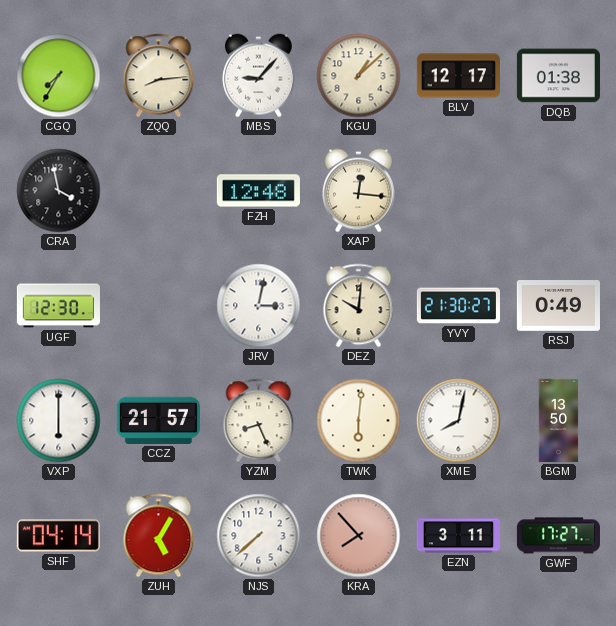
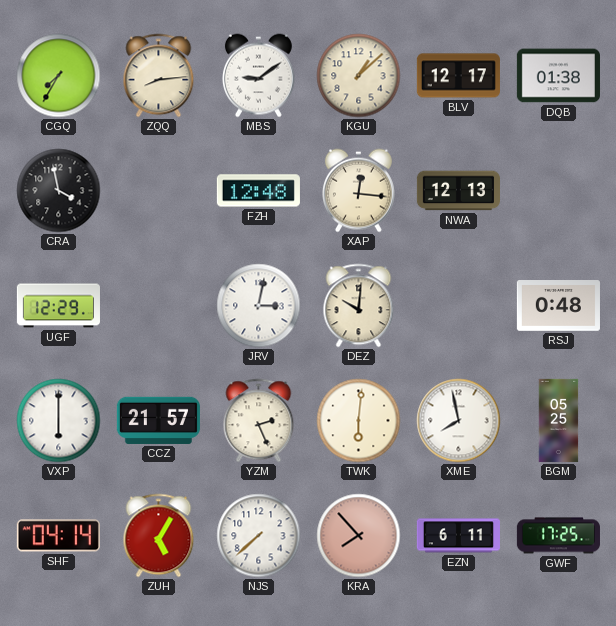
MBS: 9:07 -> 9:09
NWA: none -> 12:13
UGF: 12:30 -> 12:29
YVY: 21:30 -> none
RSJ: 0:49 -> 0:48
YZM: 8:26 -> 2:26
XME: 8:02 -> 7:58
BGM: 13:50 -> 05:25
EZN: 3:11 -> 6:11
GWF: 17:27 -> 17:25
